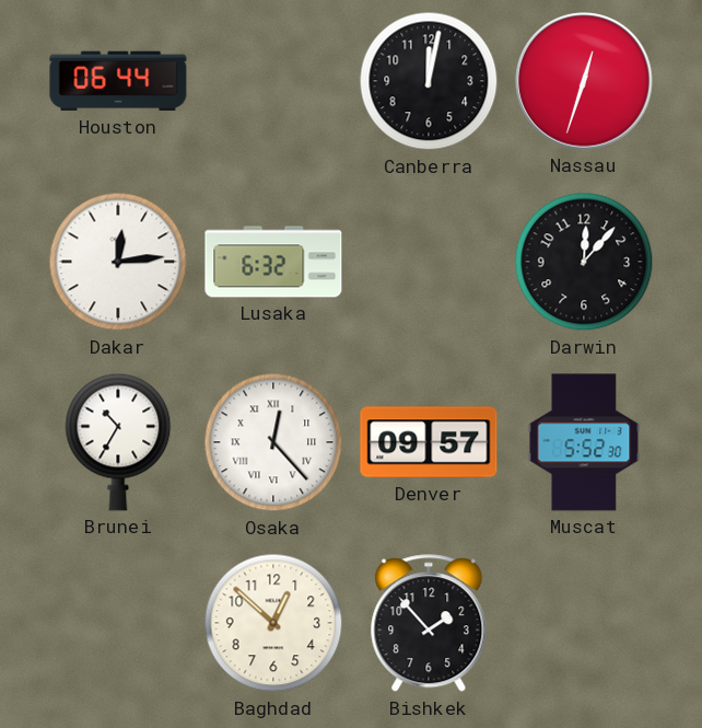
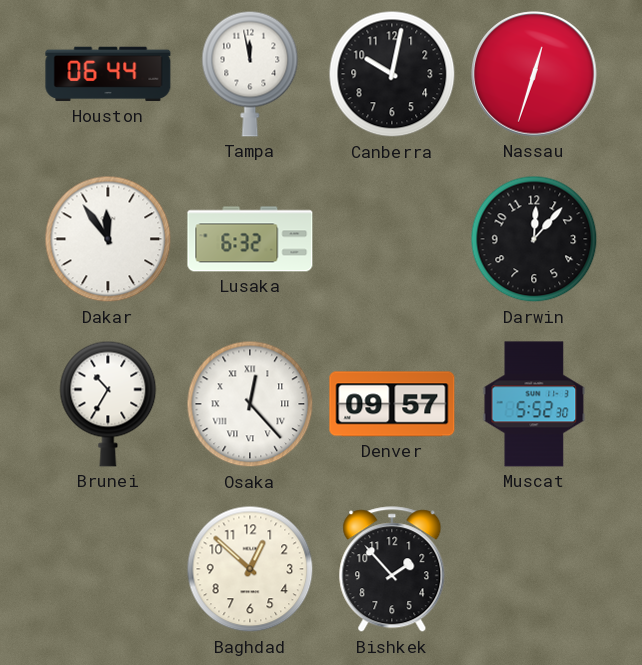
Tampa: none -> 11:58
Canberra: 12:02 -> 10:02
Dakar: 12:14 -> 11:54
